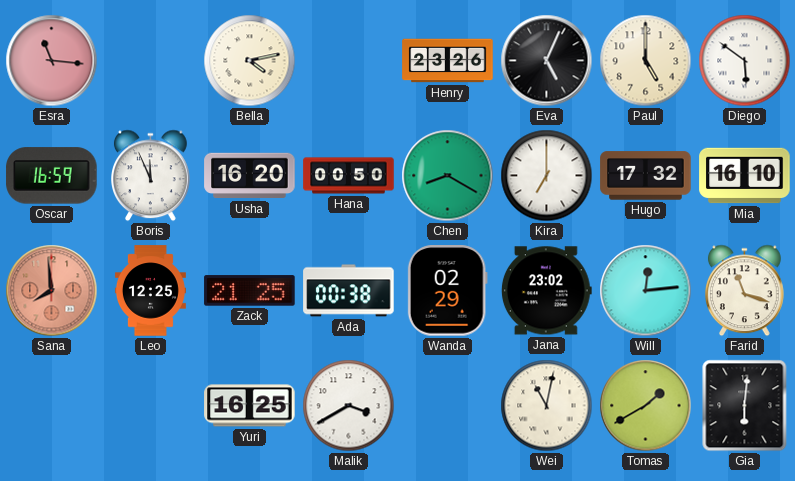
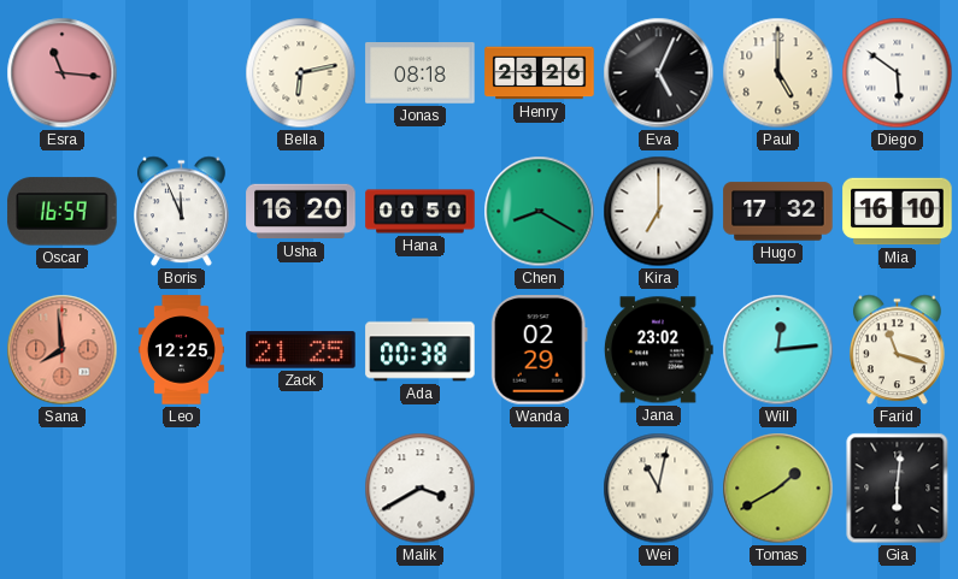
Bella: 4:13 -> 6:13
Jonas: none -> 08:18
Yuri: 16:25 -> none
